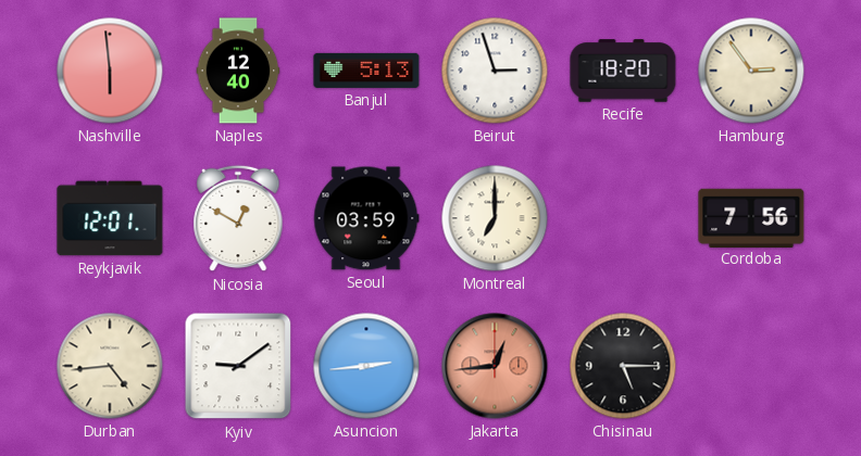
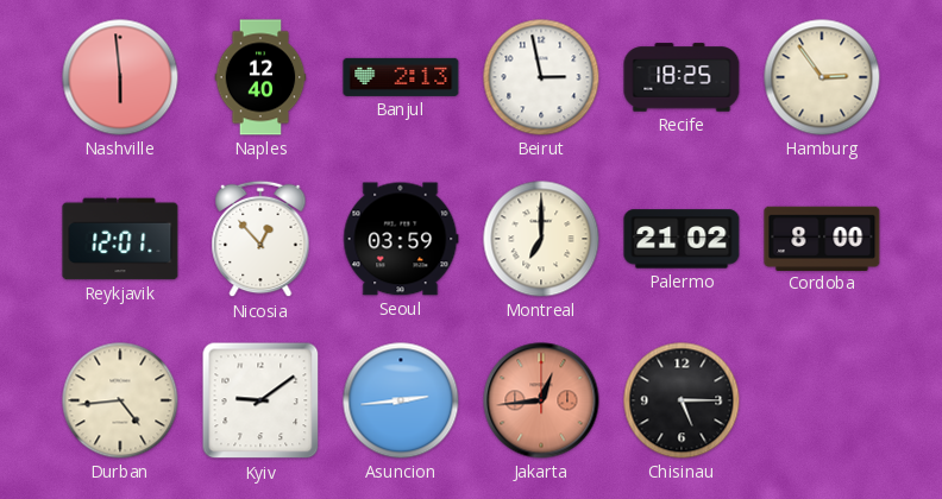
Banjul: 5:13 -> 2:13
Beirut: 2:57 -> 2:58
Recife: 18:20 -> 18:25
Nicosia: 12:50 -> 12:53
Palermo: none -> 21:02
Cordoba: 7:56 -> 8:00
